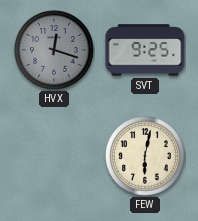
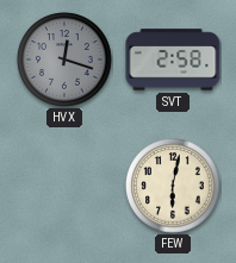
SVT: 9:25 -> 2:58
